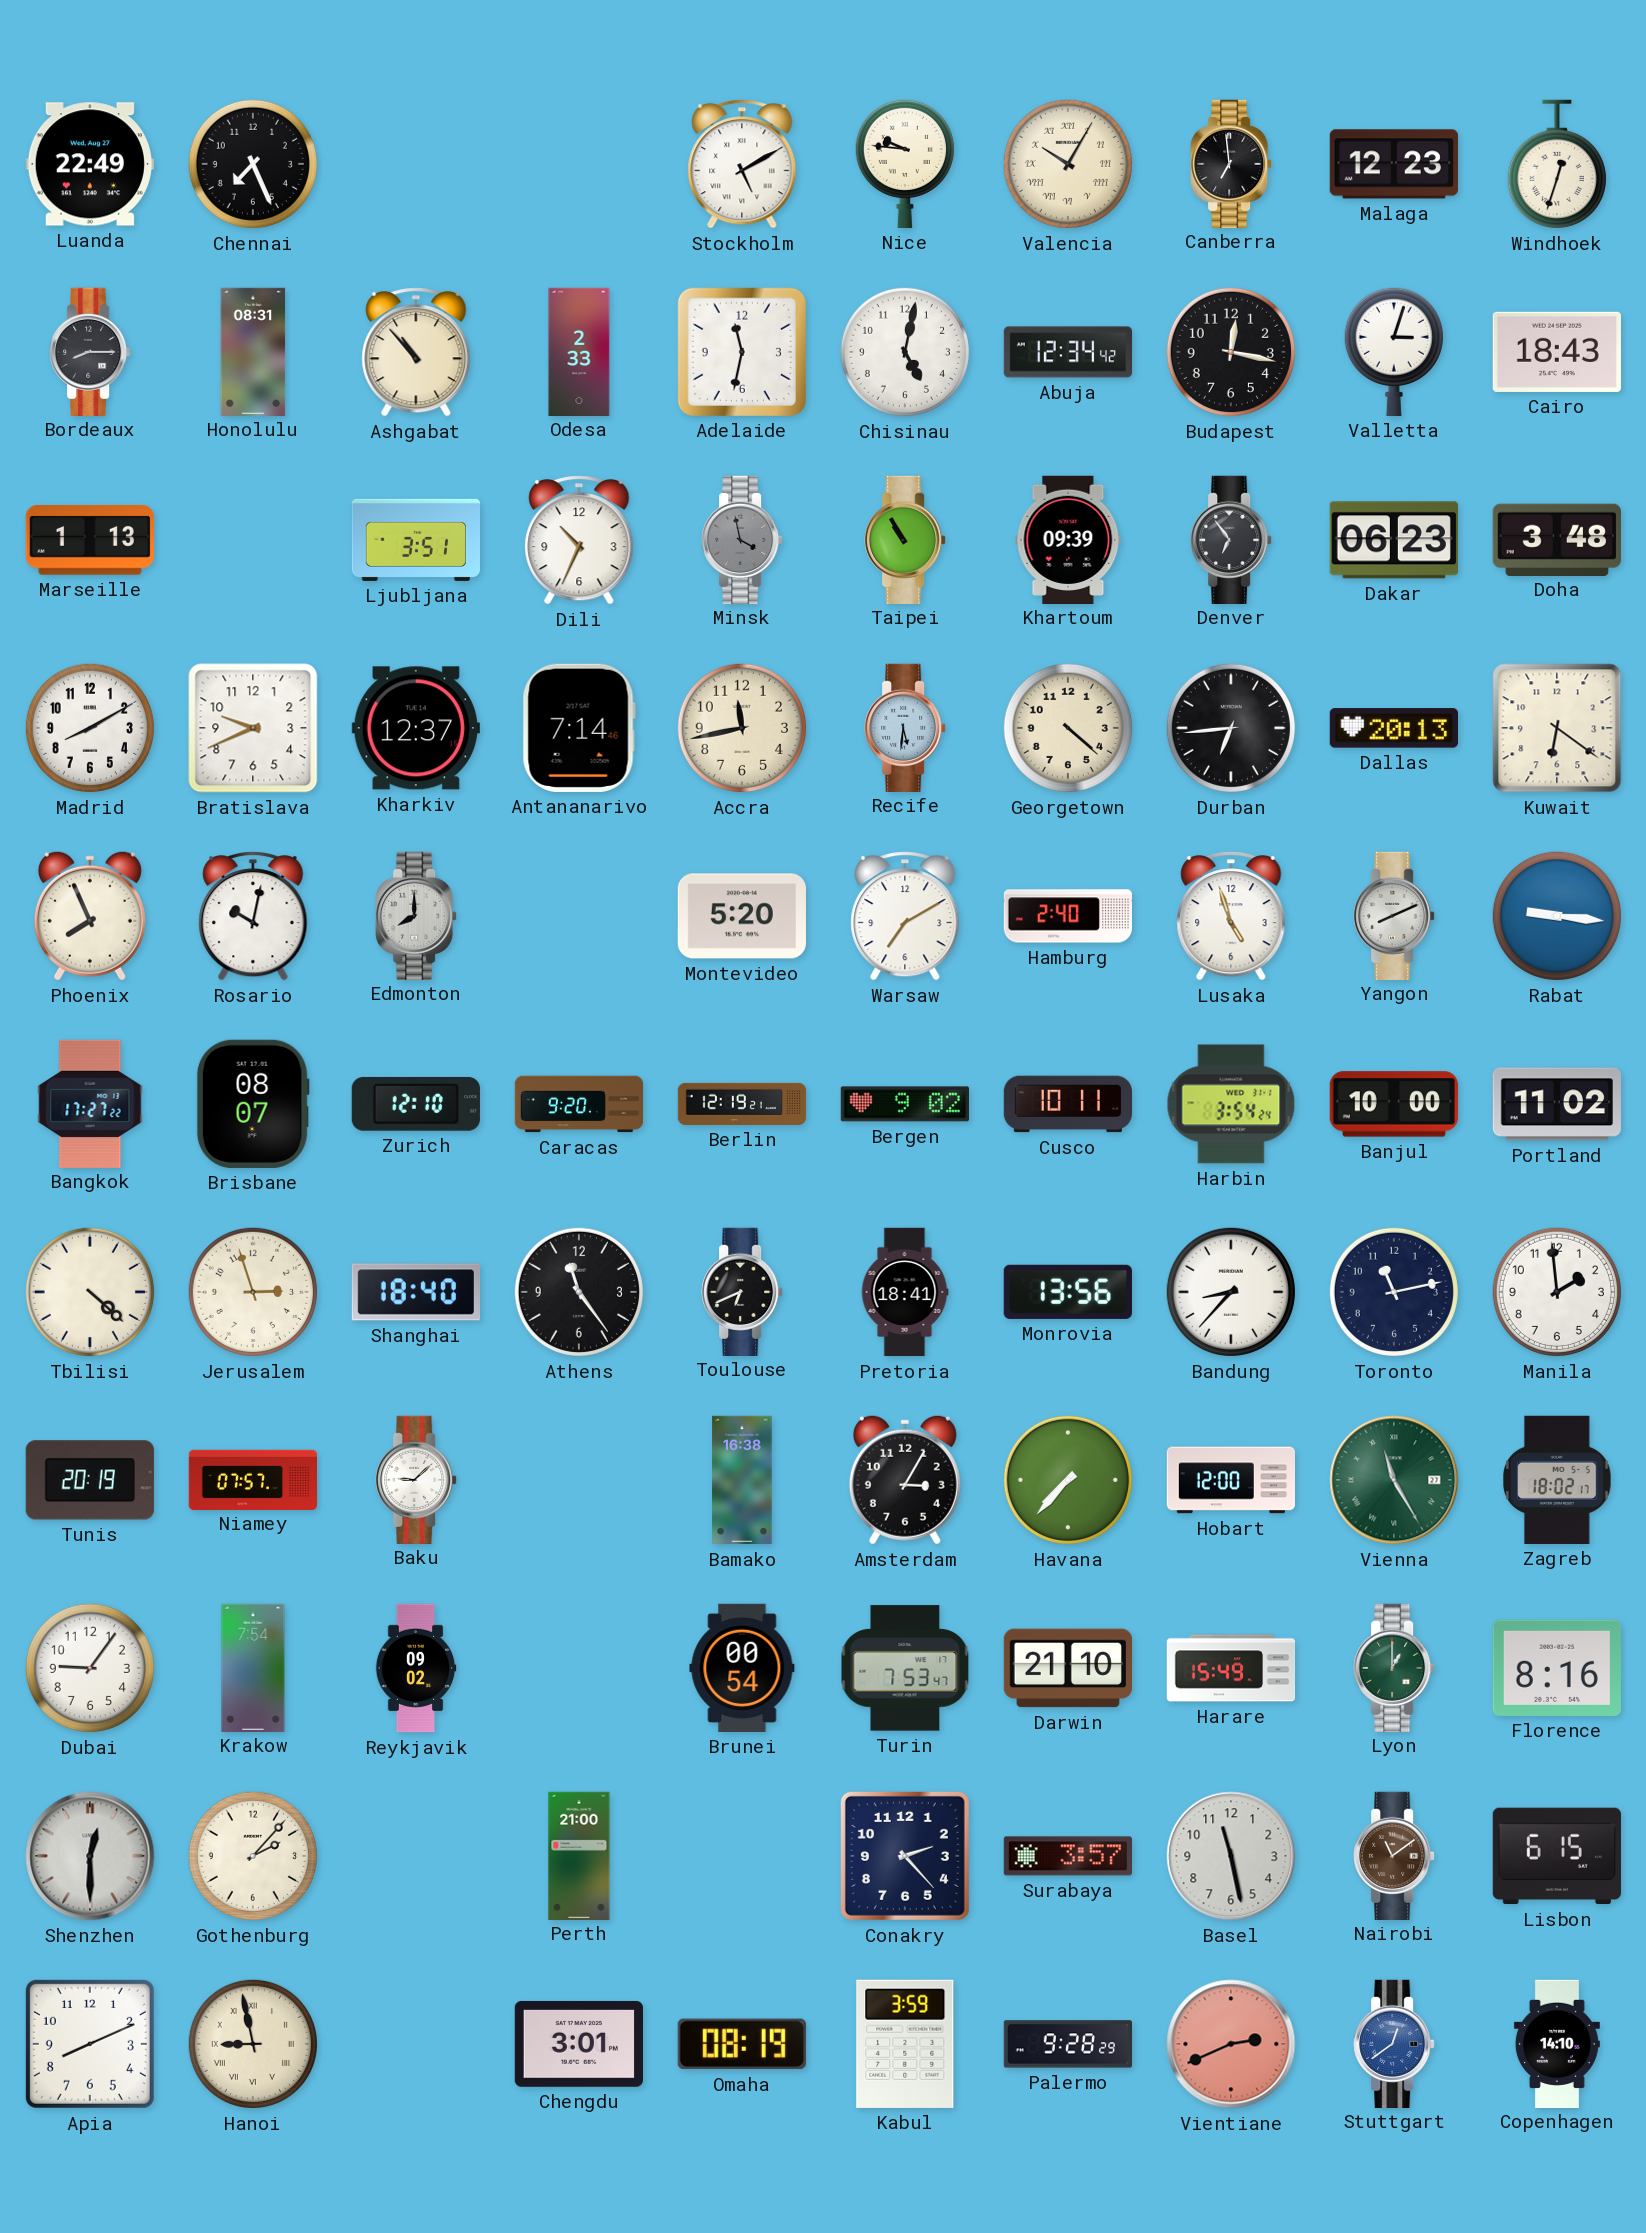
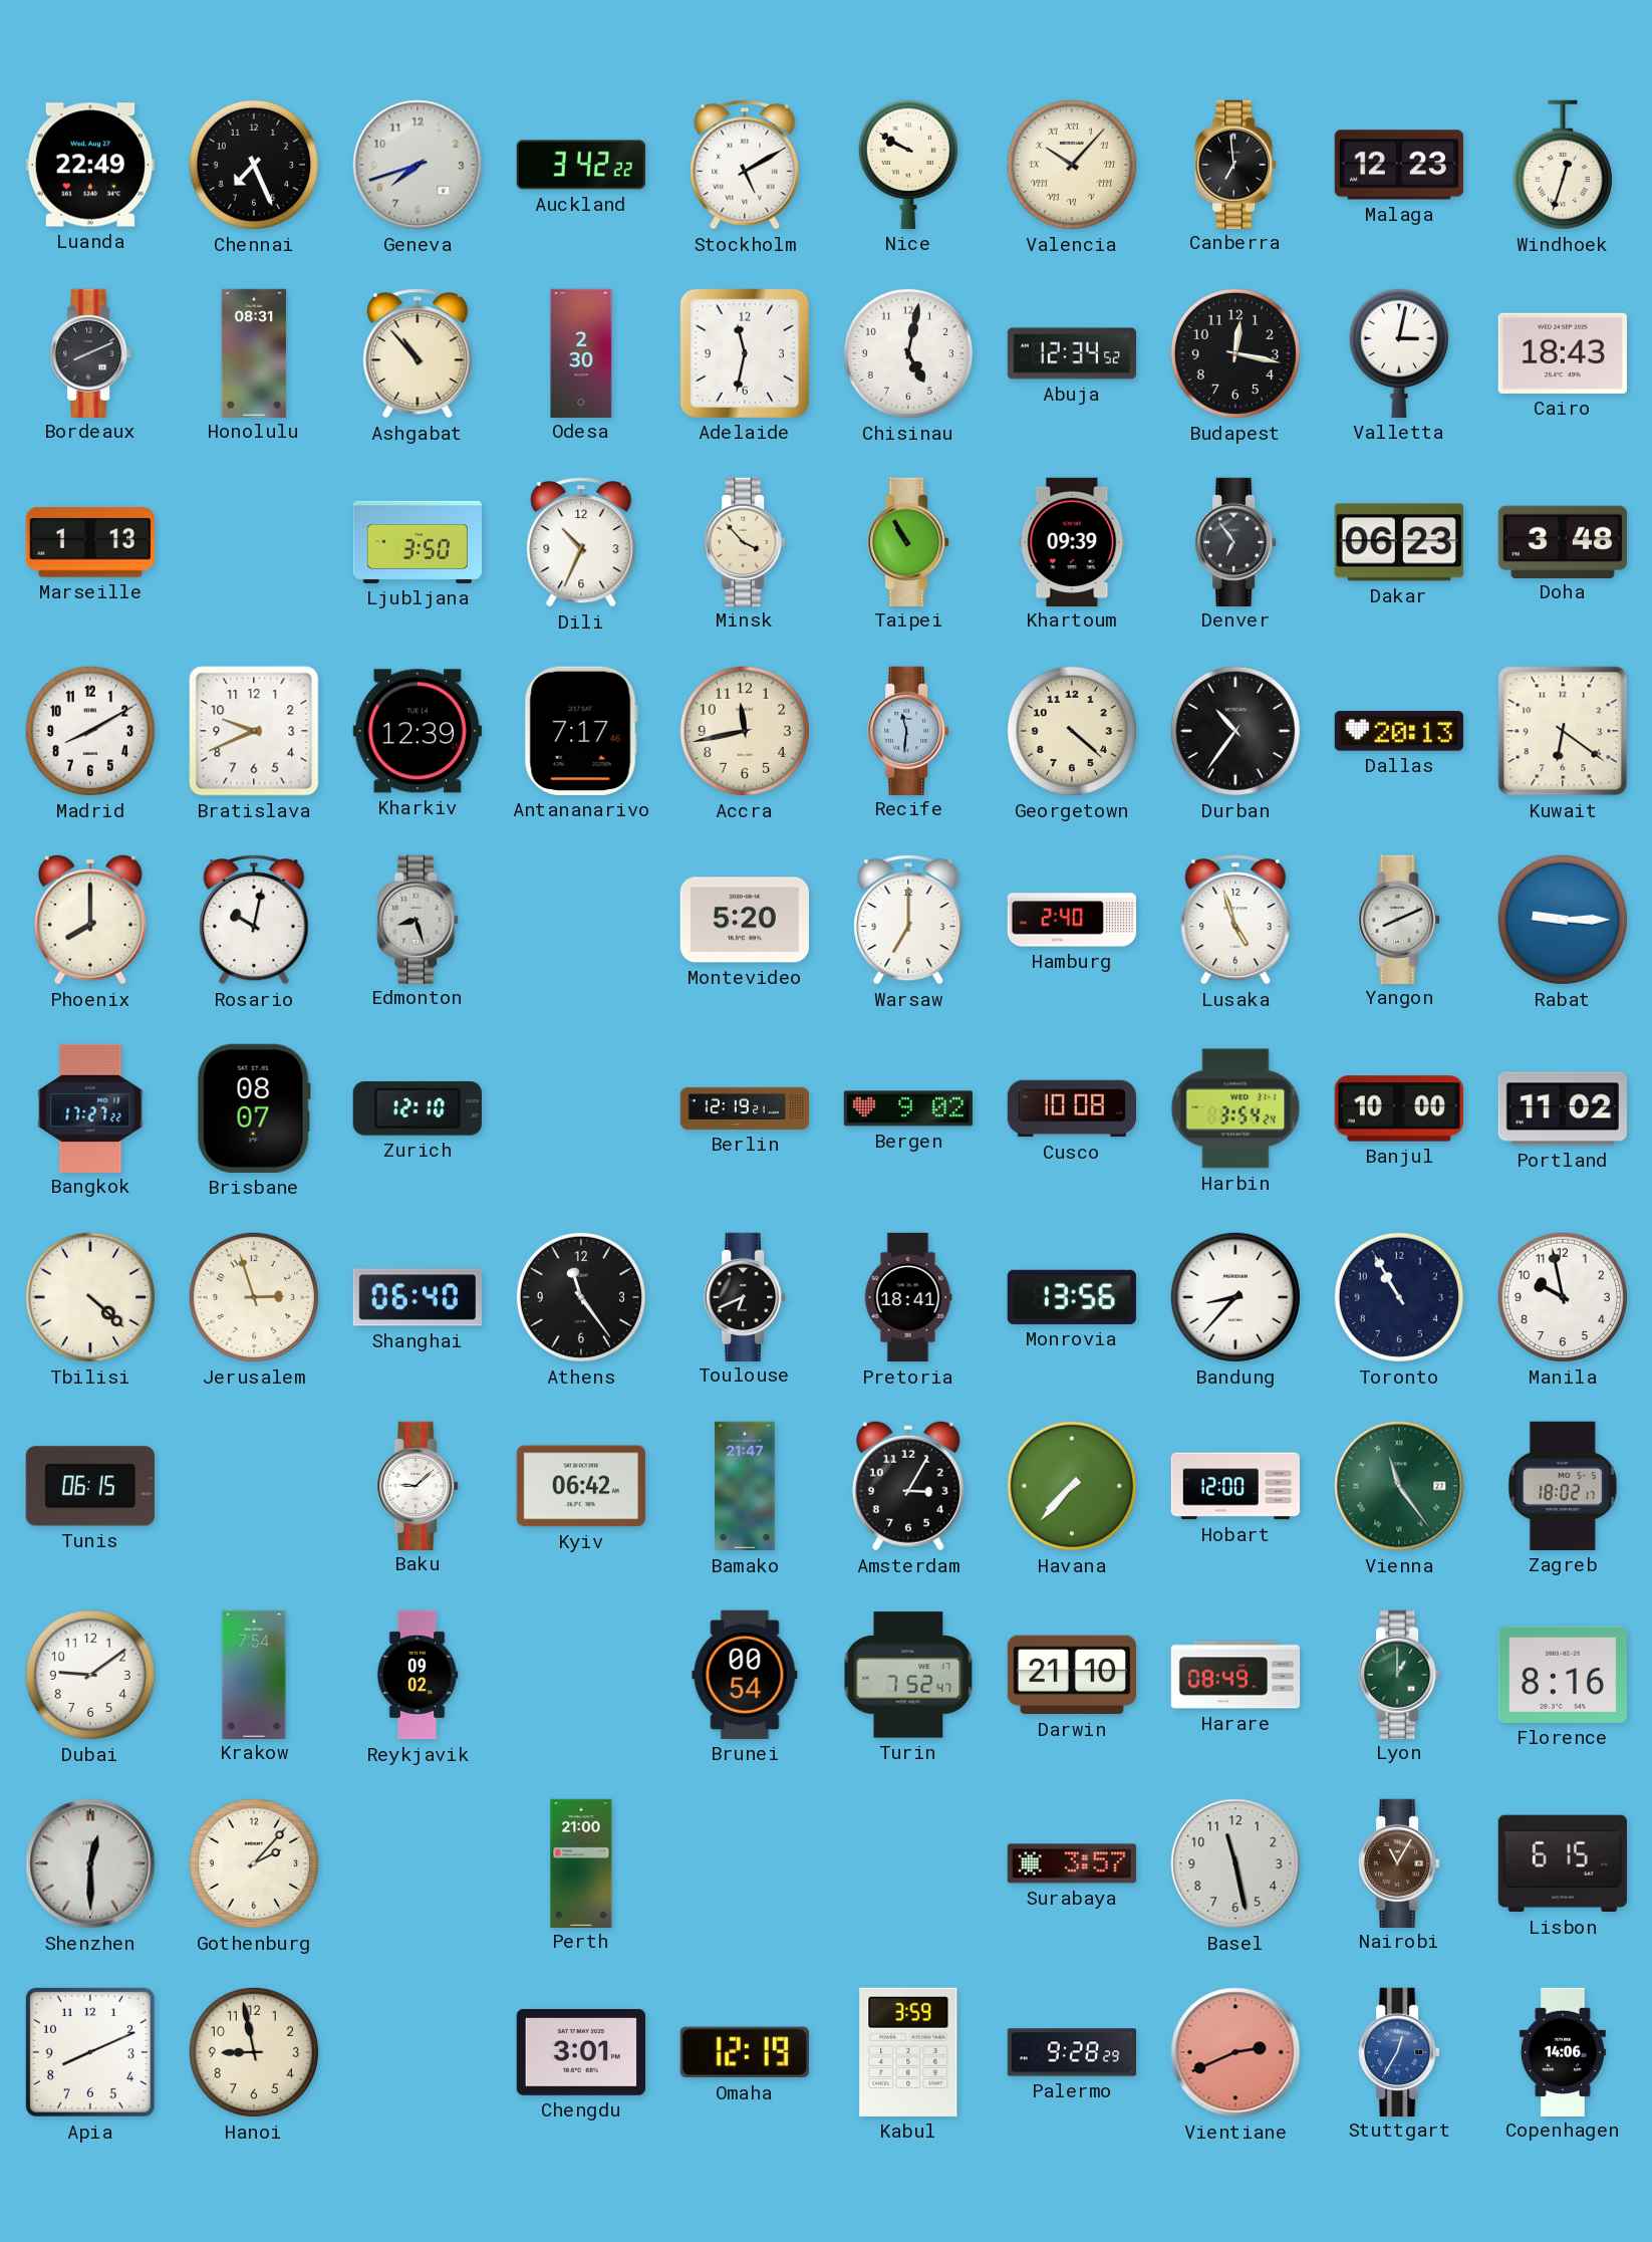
Geneva: none -> 7:42
Auckland: none -> 3:42
Nice: 9:46 -> 9:50
Valencia: 10:05 -> 10:07
Bordeaux: 8:15 -> 8:11
Odesa: 2:33 -> 2:30
Abuja: 12:34:42 -> 12:34:52
Valletta: 3:03 -> 3:02
Ljubljana: 3:51 -> 3:50
Minsk: 3:58 -> 3:53
Minsk dial: grey -> cream
Kharkiv: 12:37 -> 12:39
Antananarivo: 7:14 -> 7:17
Recife: 5:31 -> 11:31
Durban: 6:44 -> 10:36
Phoenix: 7:56 -> 8:00
Edmonton: 8:00 -> 8:27
Warsaw: 7:10 -> 7:00
Rabat: 9:16 -> 9:15
Caracas: 9:20 -> none
Cusco: 10:11 -> 10:08
Shanghai: 18:40 -> 06:40
Toronto: 11:13 -> 10:55
Manila: 1:59 -> 9:58
Tunis: 20:19 -> 06:15
Niamey: 07:57 -> none
Kyiv: none -> 06:42
Bamako: 16:38 -> 21:47
Vienna: 11:25 -> 11:24
Dubai: 9:06 -> 9:09
Turin: 7:53 -> 7:52
Harare: 15:49 -> 08:49
Conakry: 2:23 -> none
Nairobi: 11:09 -> 11:05
Hanoi numerals: Roman -> Arabic
Omaha: 08:19 -> 12:19
Stuttgart: 12:39 -> 12:35
Copenhagen: 14:10 -> 14:06
